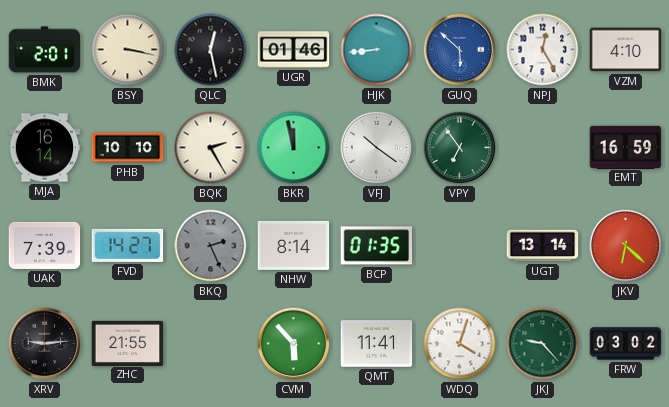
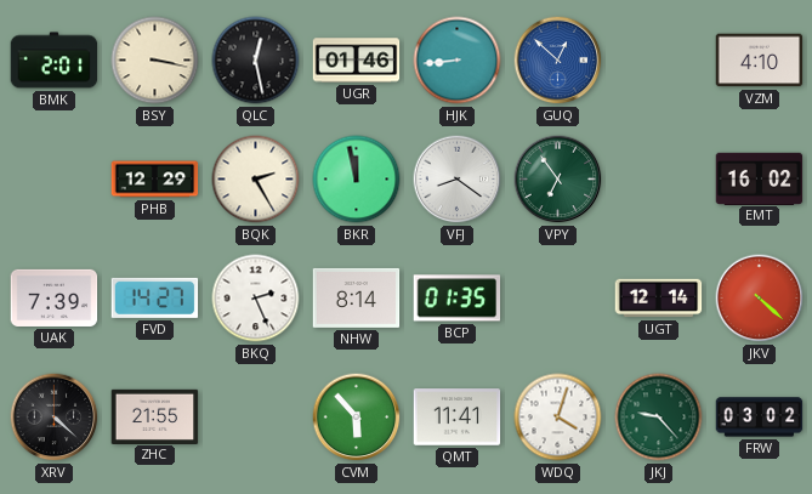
GUQ: 5:52 -> 12:52
NPJ: 12:25 -> none
MJA: 16:14 -> none
PHB: 10:10 -> 12:29
VFJ: 10:21 -> 8:21
EMT: 16:59 -> 16:02
BKQ dial: grey -> white
UGT: 13:14 -> 12:14
JKV: 6:22 -> 4:22
XRV: 9:14 -> 4:22
